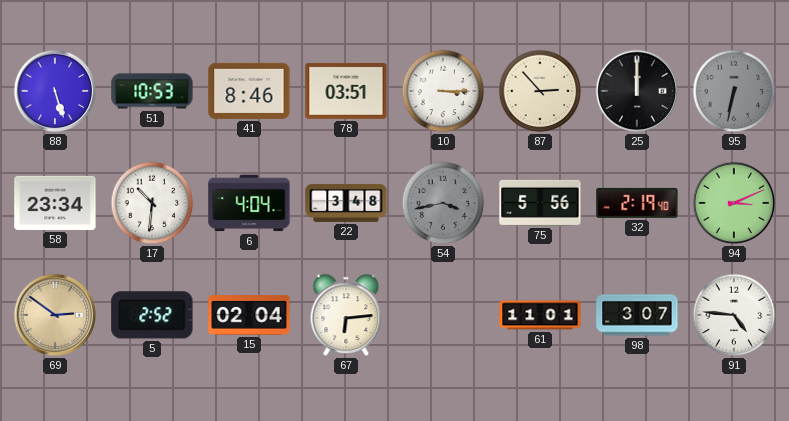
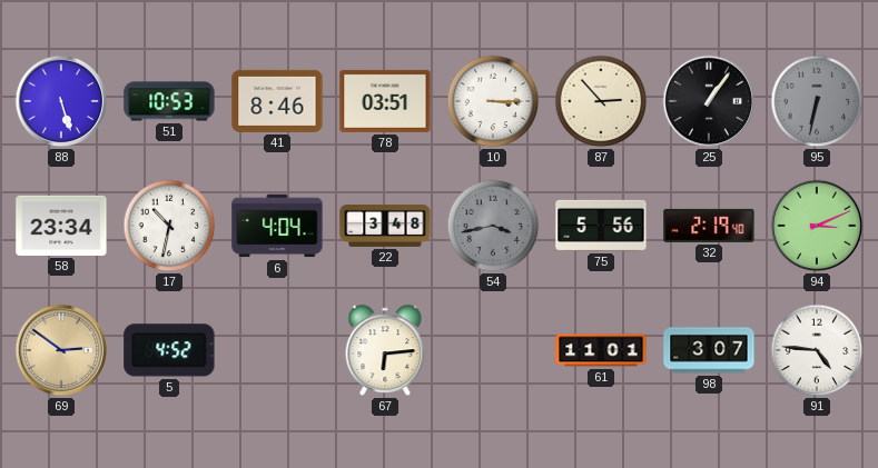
25: 12:00 -> 1:06
17: 10:31 -> 10:32
5: 2:52 -> 4:52
15: 02:04 -> none
